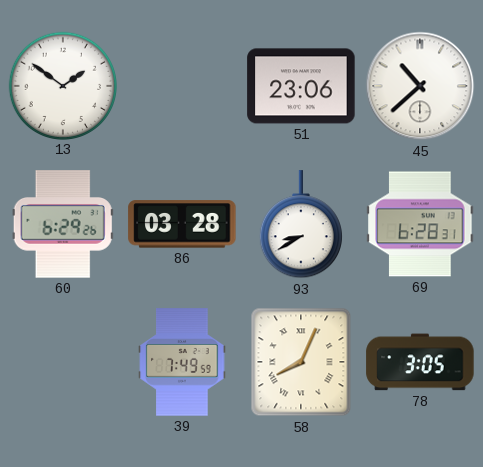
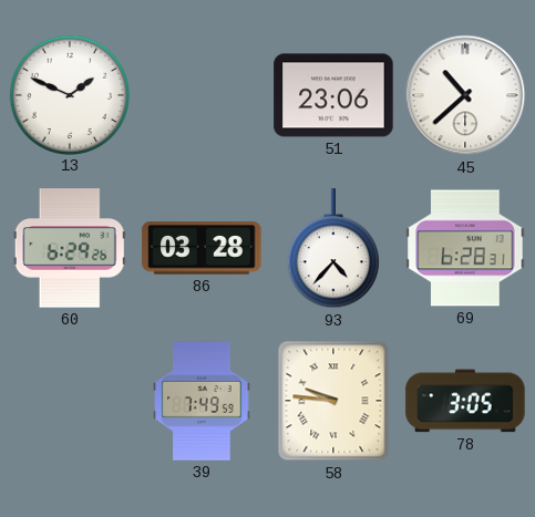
13: 1:51 -> 1:49
93: 8:40 -> 4:37
58: 8:04 -> 9:46
